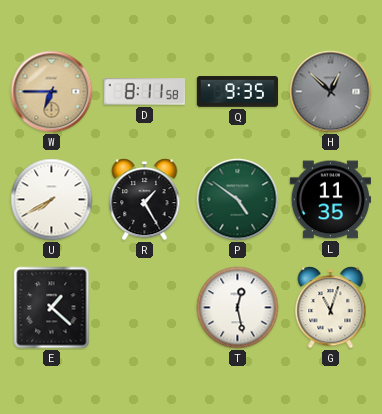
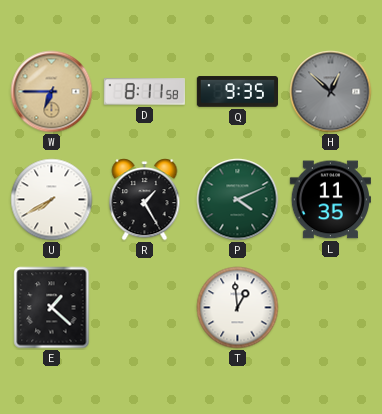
P: 4:51 -> 4:11
T: 12:28 -> 12:59
G: 11:03 -> none
